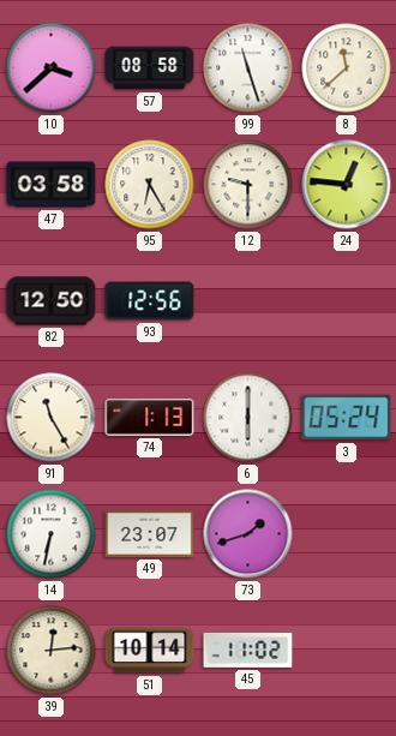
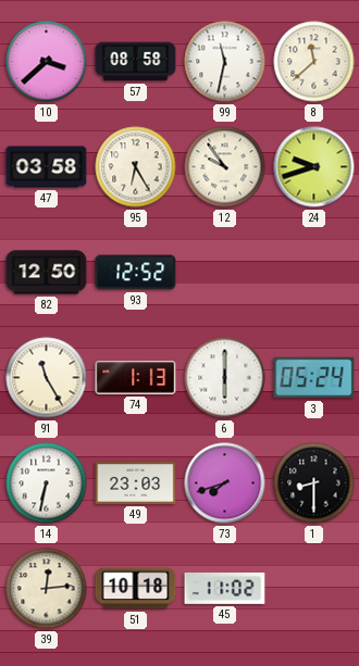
99: 11:27 -> 11:32
12: 9:30 -> 9:54
24: 12:46 -> 9:42
93: 12:56 -> 12:52
49: 23:07 -> 23:03
73: 1:42 -> 7:42
1: none -> 8:30
51: 10:14 -> 10:18
